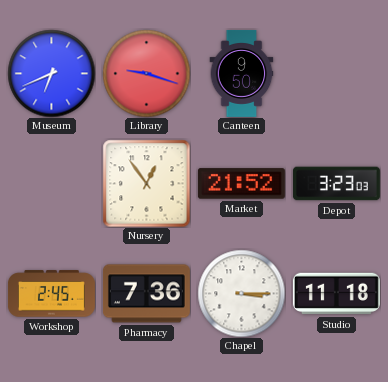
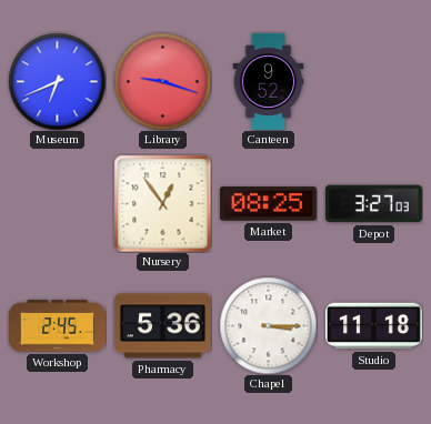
Canteen: 9:50 -> 9:52
Market: 21:52 -> 08:25
Depot: 3:23 -> 3:27
Pharmacy: 7:36 -> 5:36
